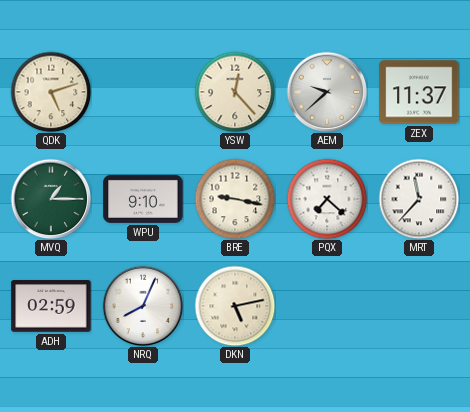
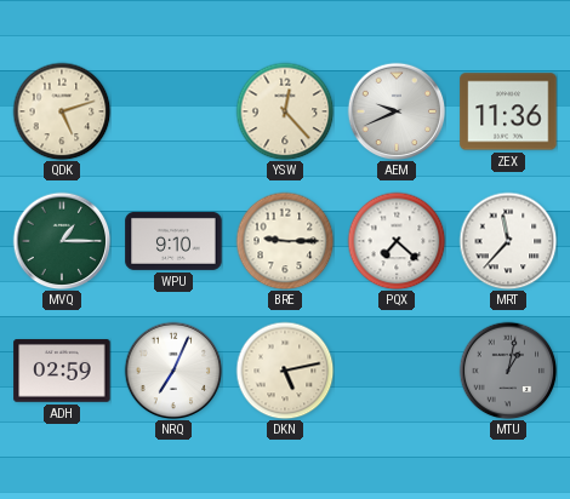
AEM: 9:38 -> 9:41
ZEX: 11:37 -> 11:36
BRE: 9:17 -> 9:15
NRQ: 8:04 -> 7:04
MTU: none -> 1:02
